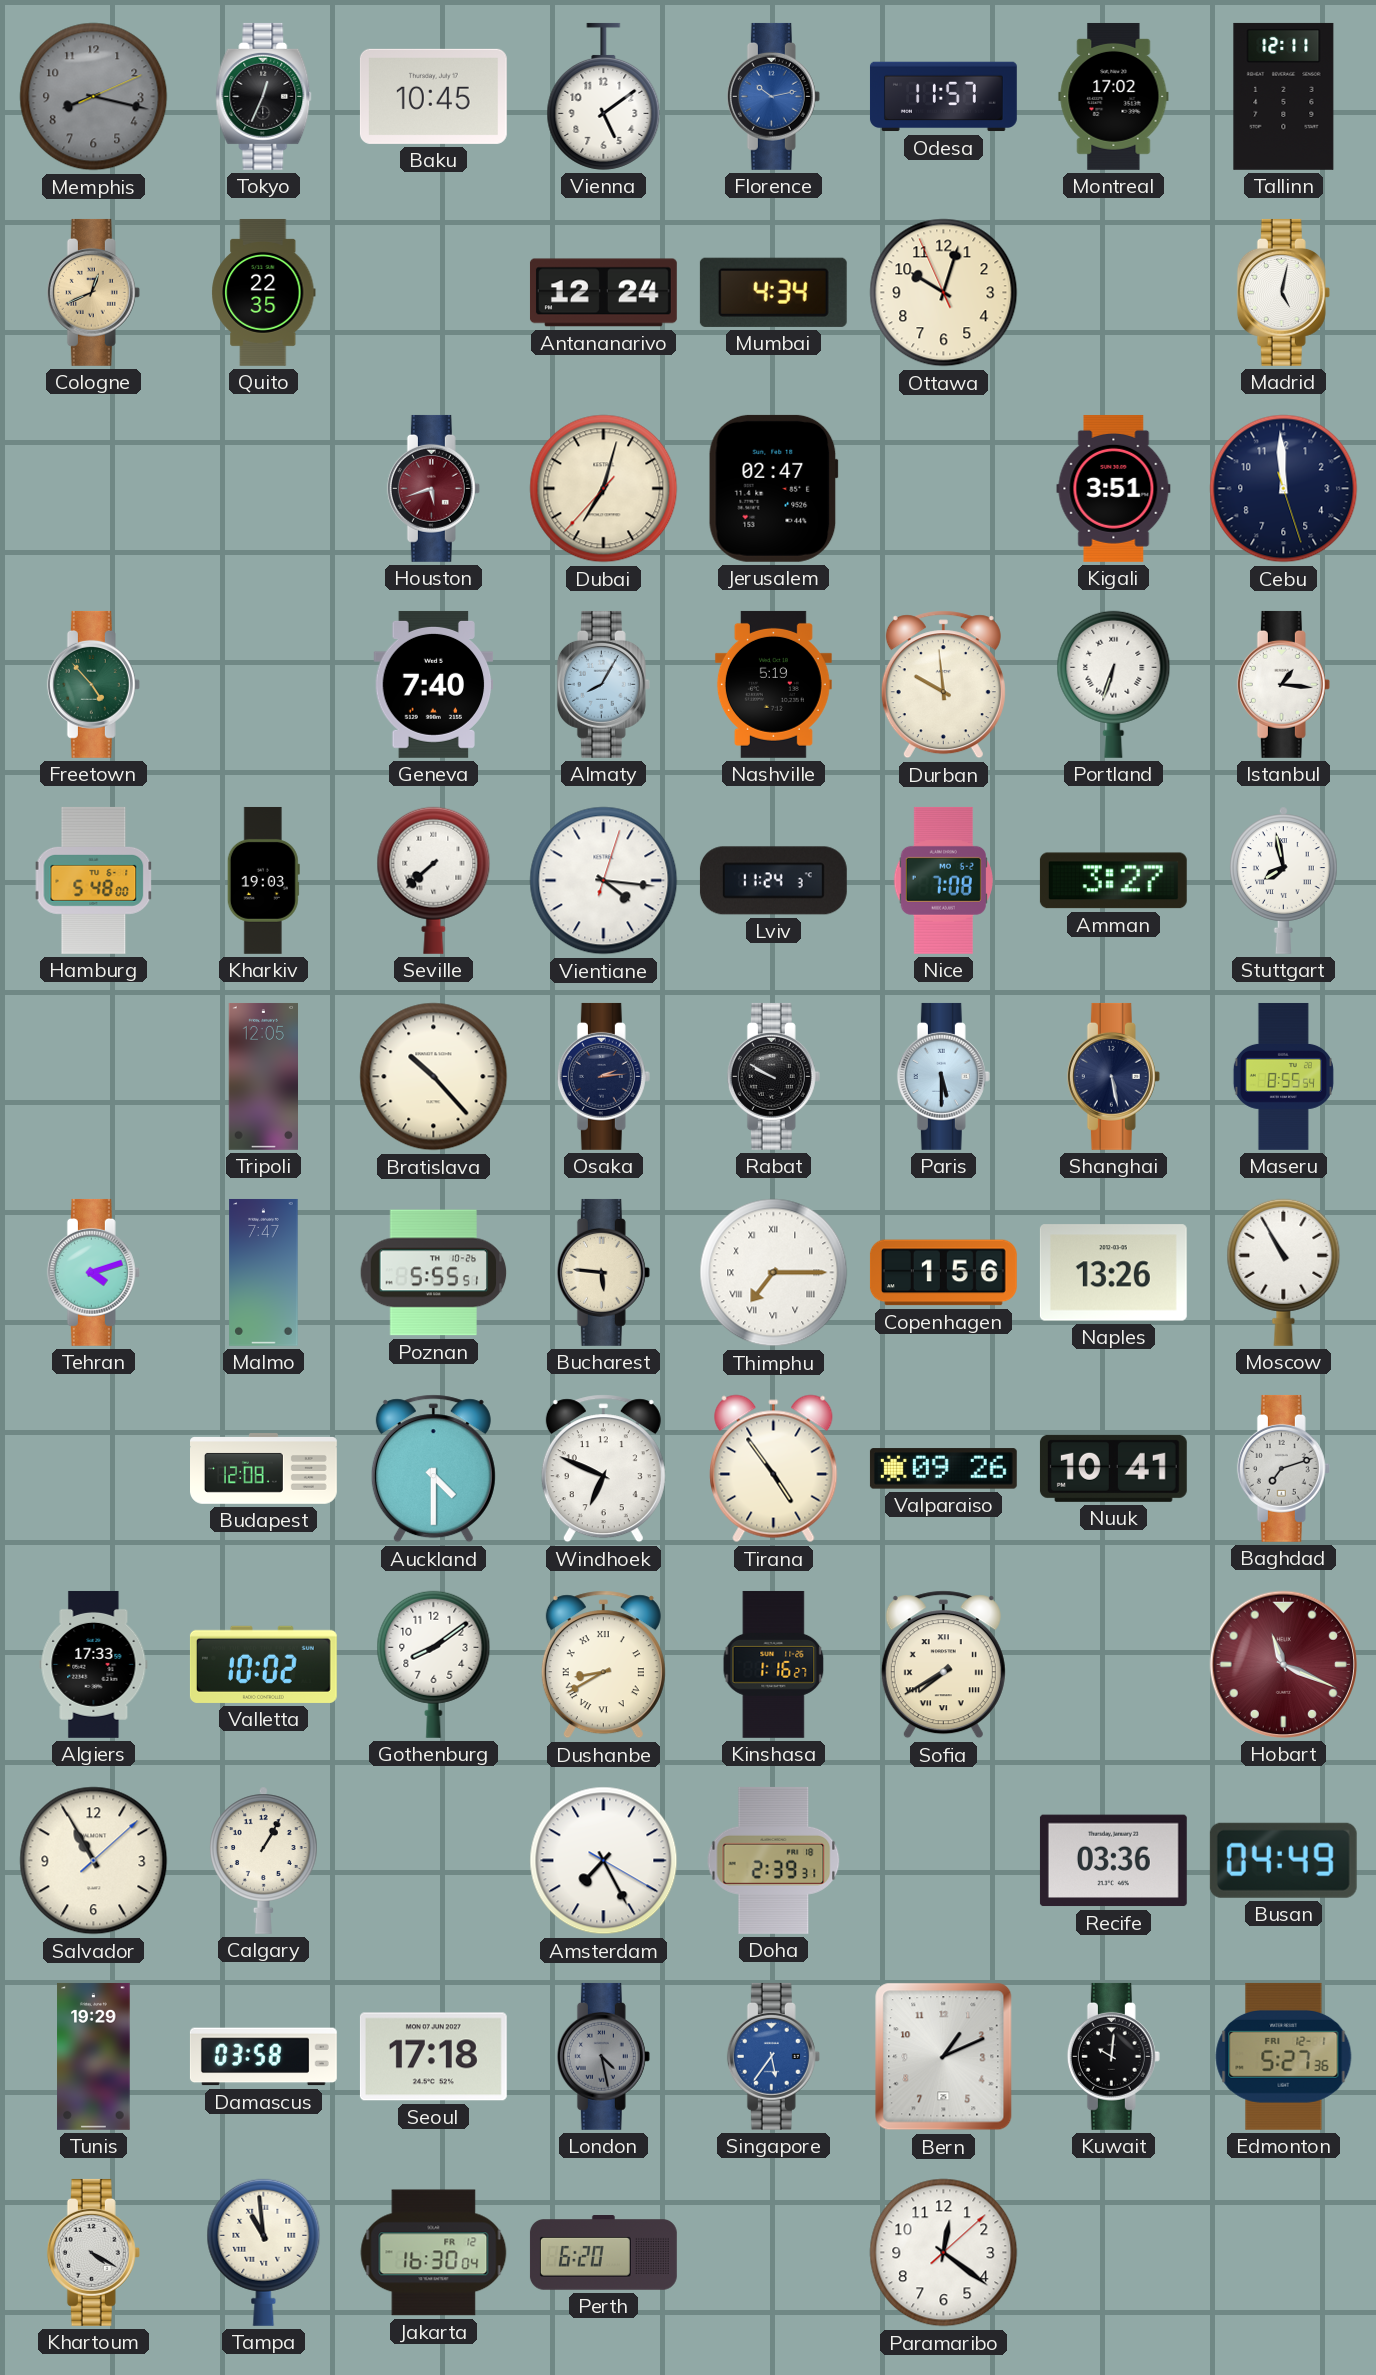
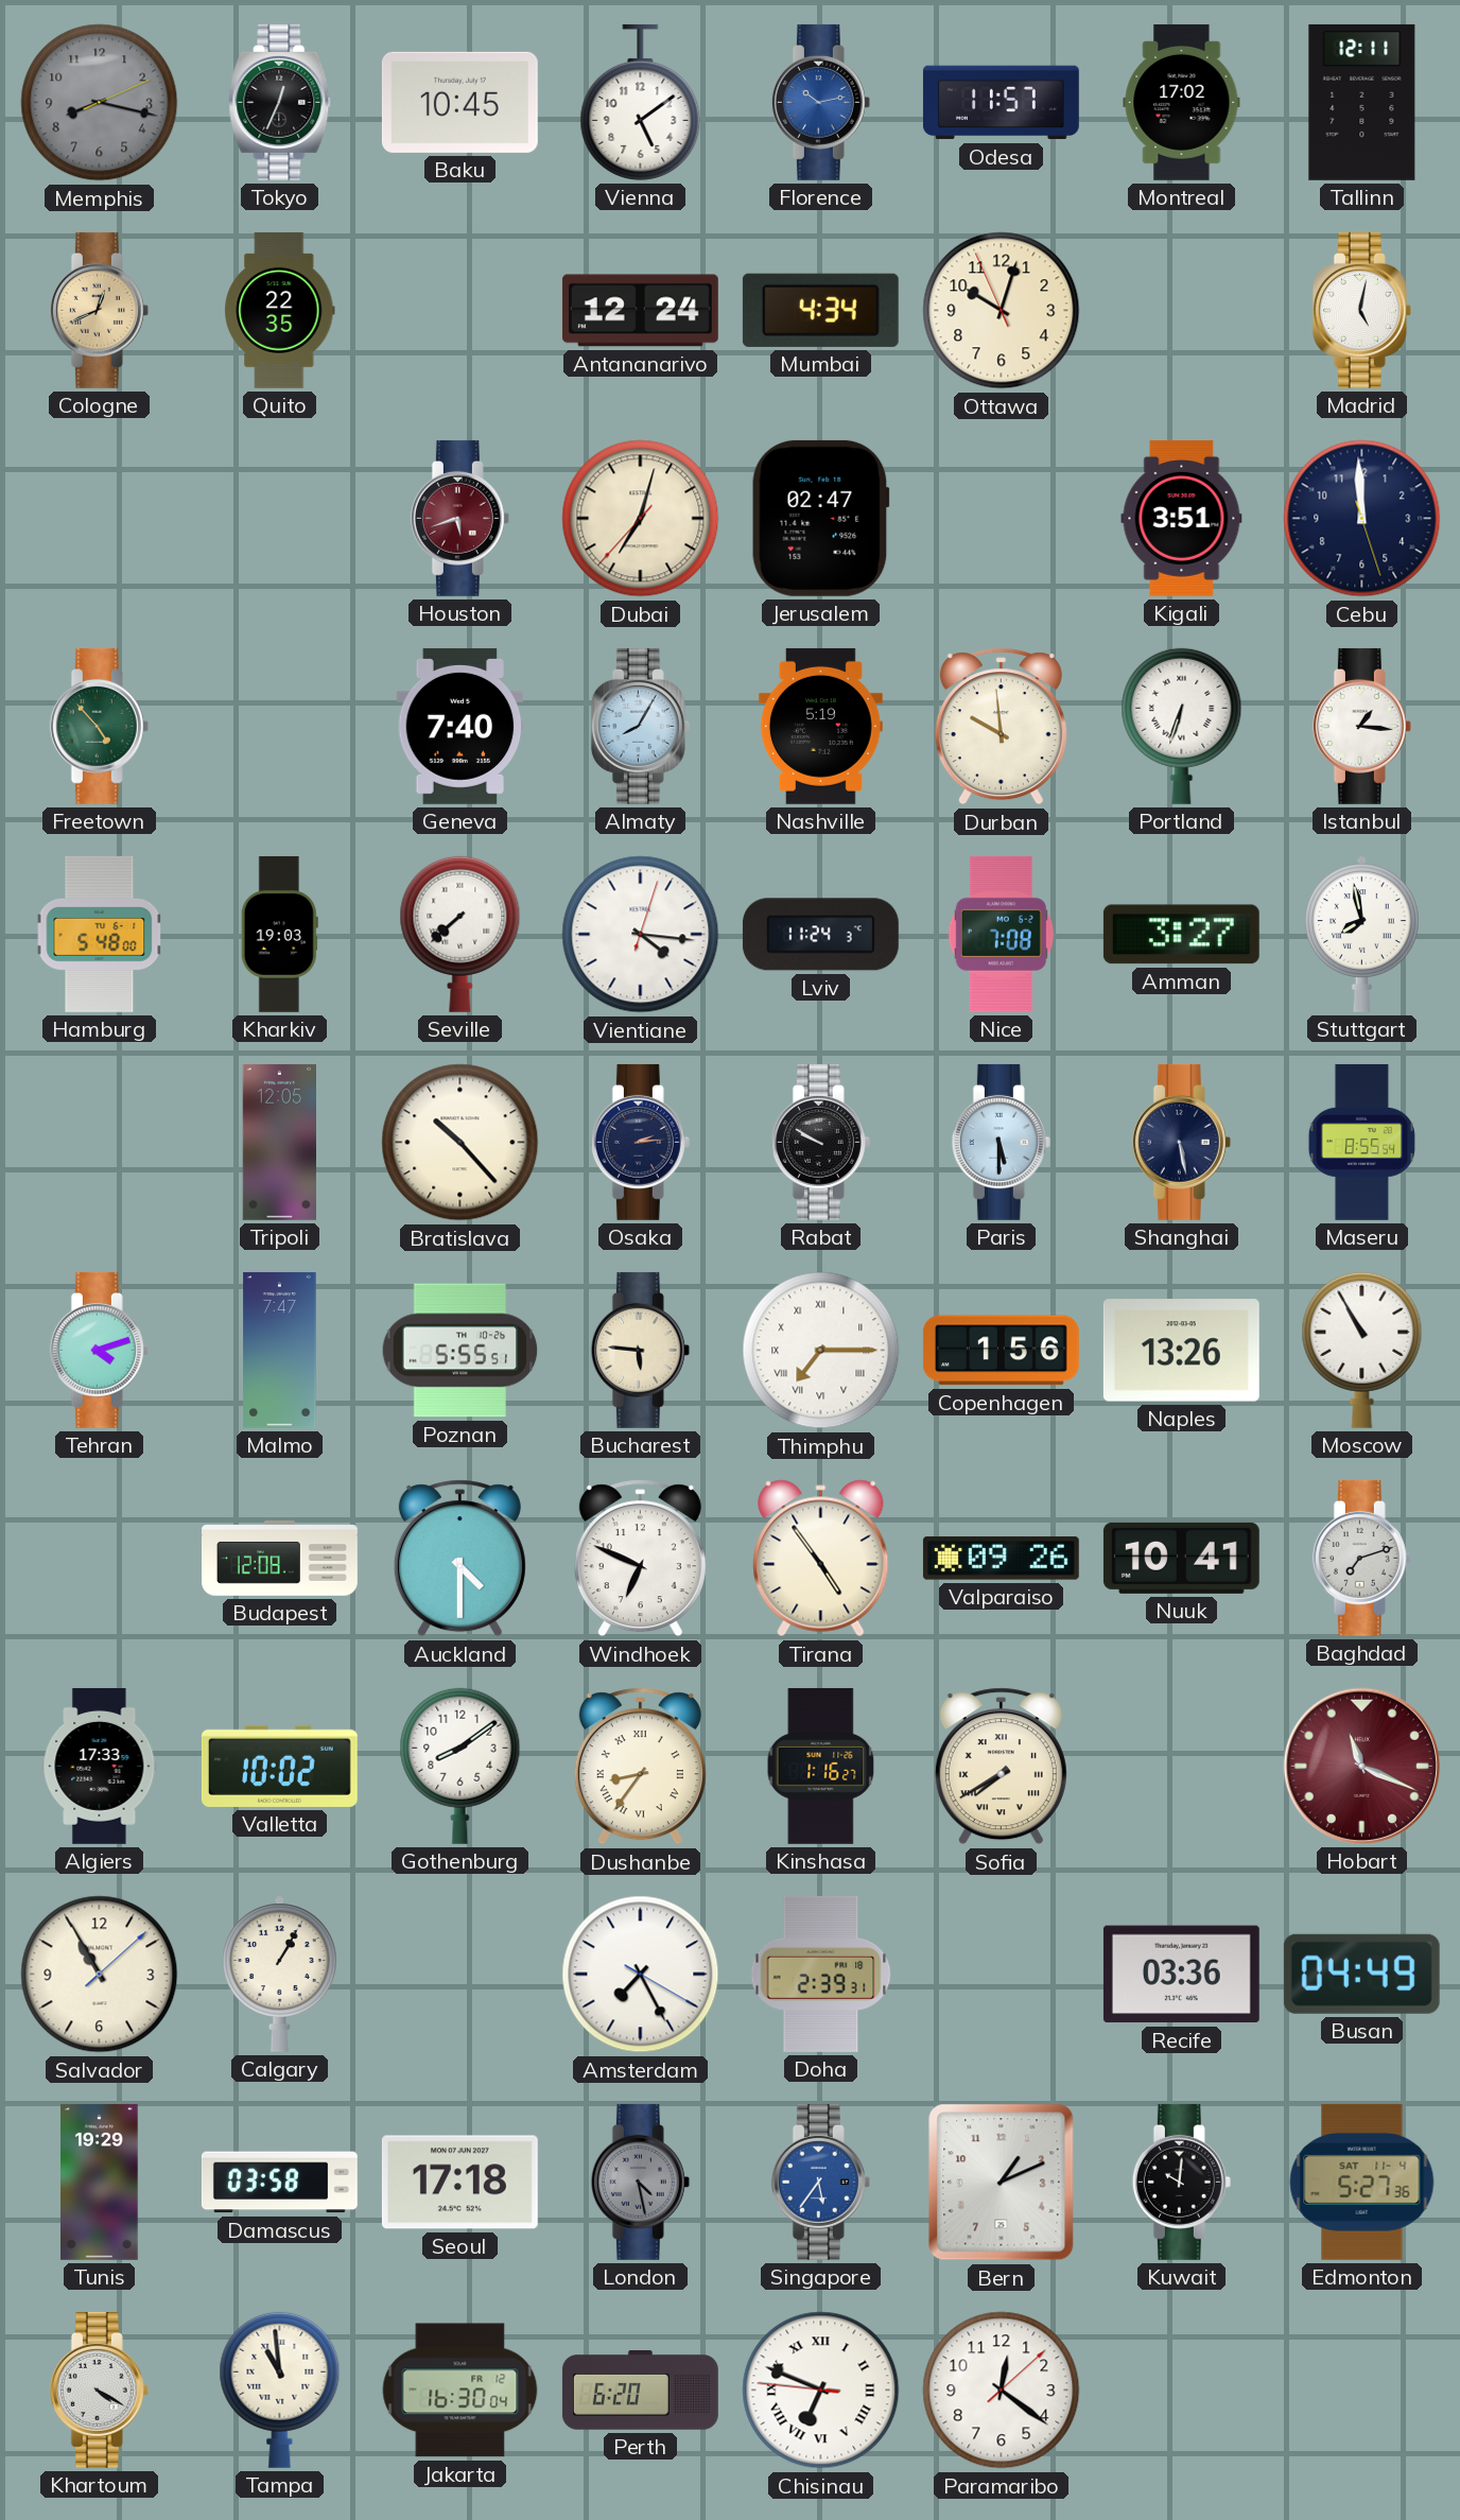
Dushanbe: 8:40 -> 8:36
Edmonton date: FRI 12-1 -> SAT 11-4
Chisinau: none -> 6:48
